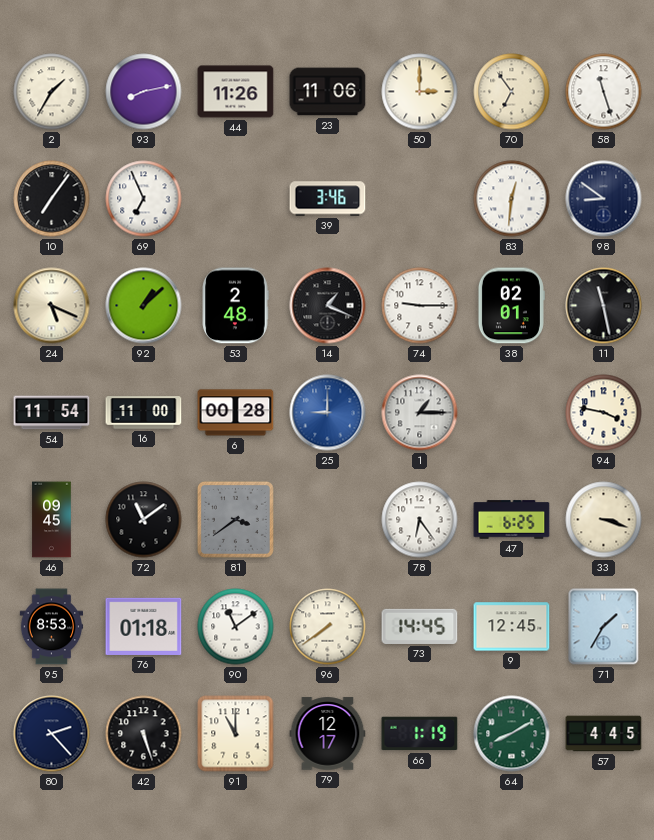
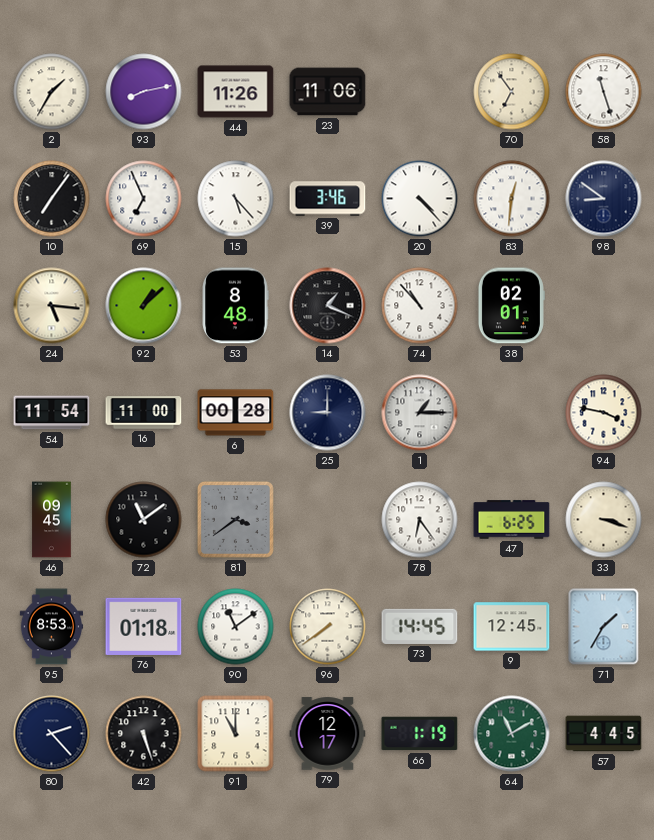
50: 3:00 -> none
15: none -> 5:23
20: none -> 4:23
24: 5:19 -> 5:16
53: 2:48 -> 8:48
74: 9:15 -> 10:53
11: 11:28 -> none
25 dial: blue -> navy
64: 8:10 -> 11:10
